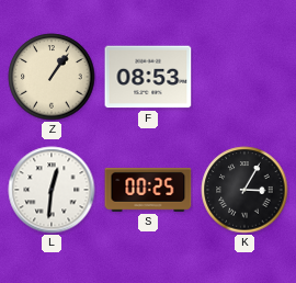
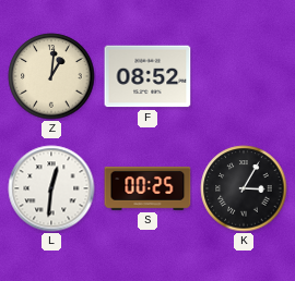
Z: 1:06 -> 1:01
F: 08:53 -> 08:52
